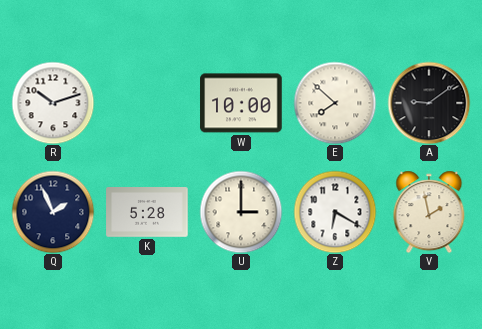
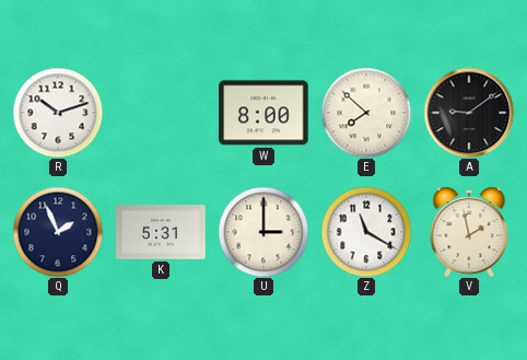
W: 10:00 -> 8:00
K: 5:28 -> 5:31
Z: 6:20 -> 11:20
